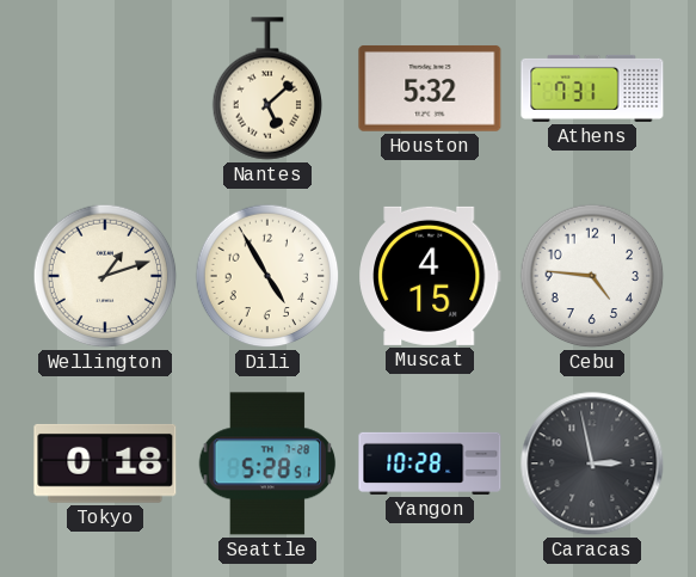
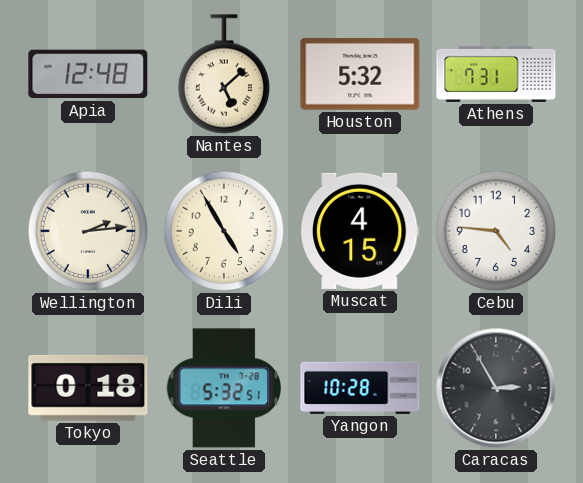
Apia: none -> 12:48
Wellington: 1:12 -> 2:14
Seattle: 5:28 -> 5:32
Caracas: 2:58 -> 2:55
